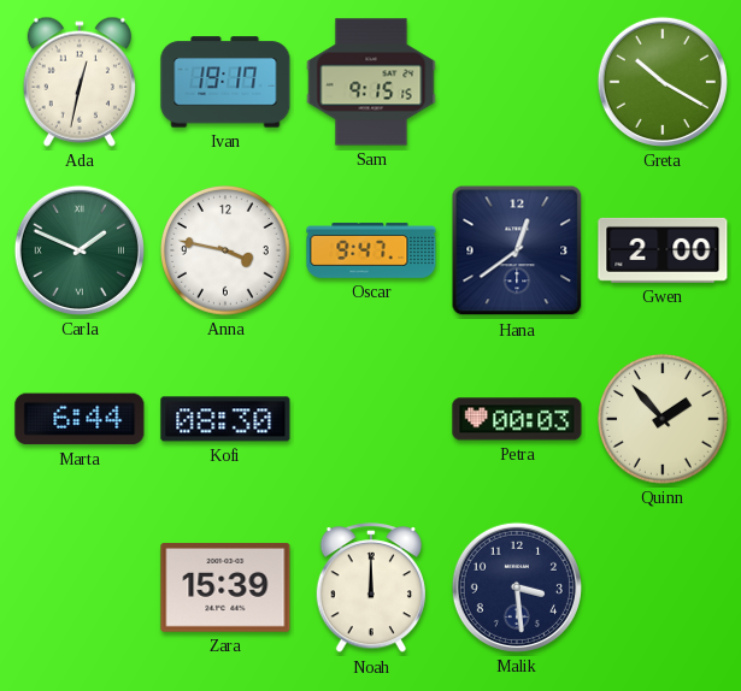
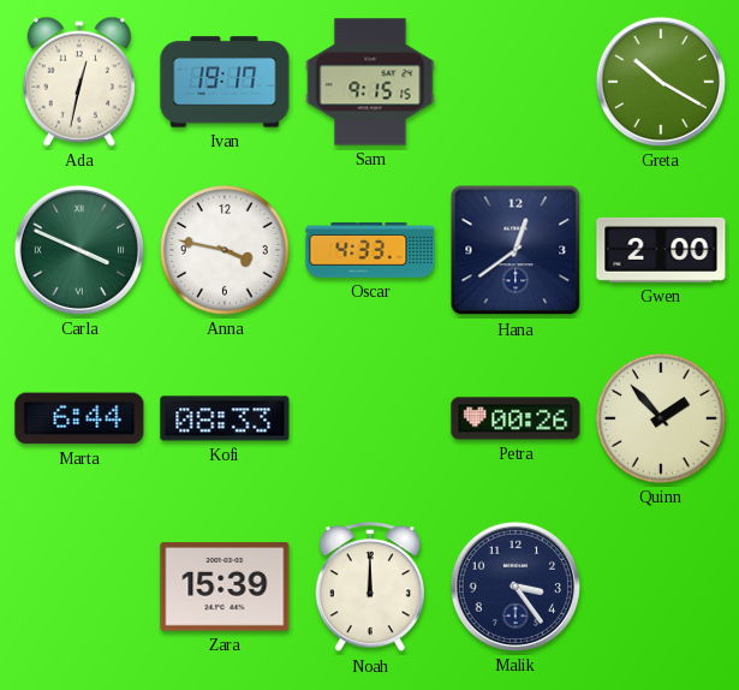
Carla: 1:49 -> 3:49
Oscar: 9:47 -> 4:33
Kofi: 08:30 -> 08:33
Petra: 00:03 -> 00:26
Malik: 3:29 -> 3:24
